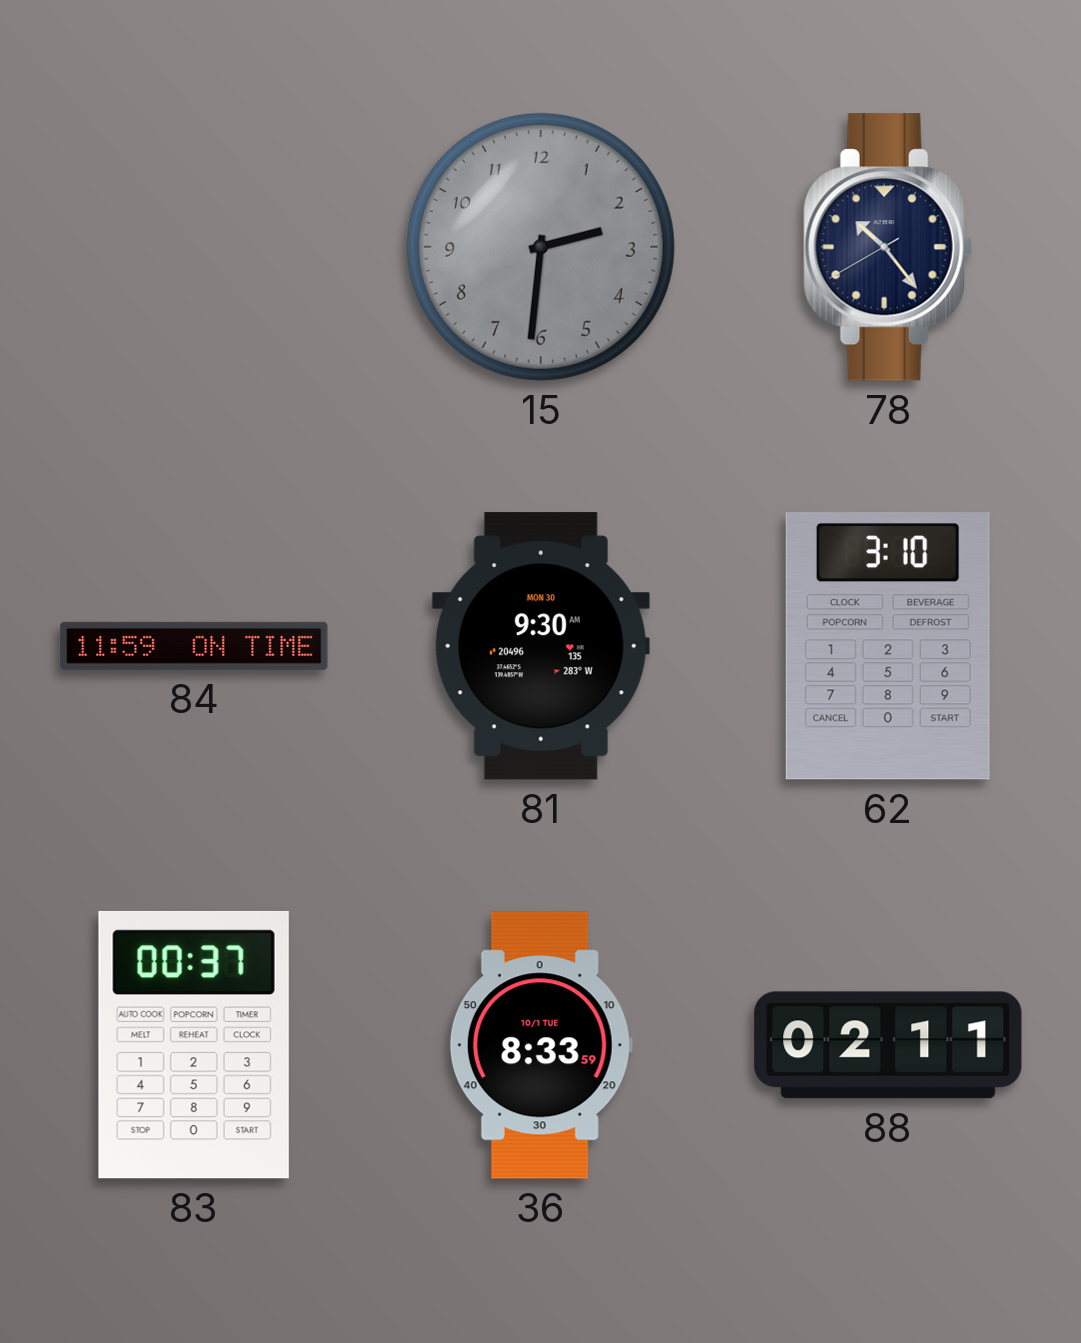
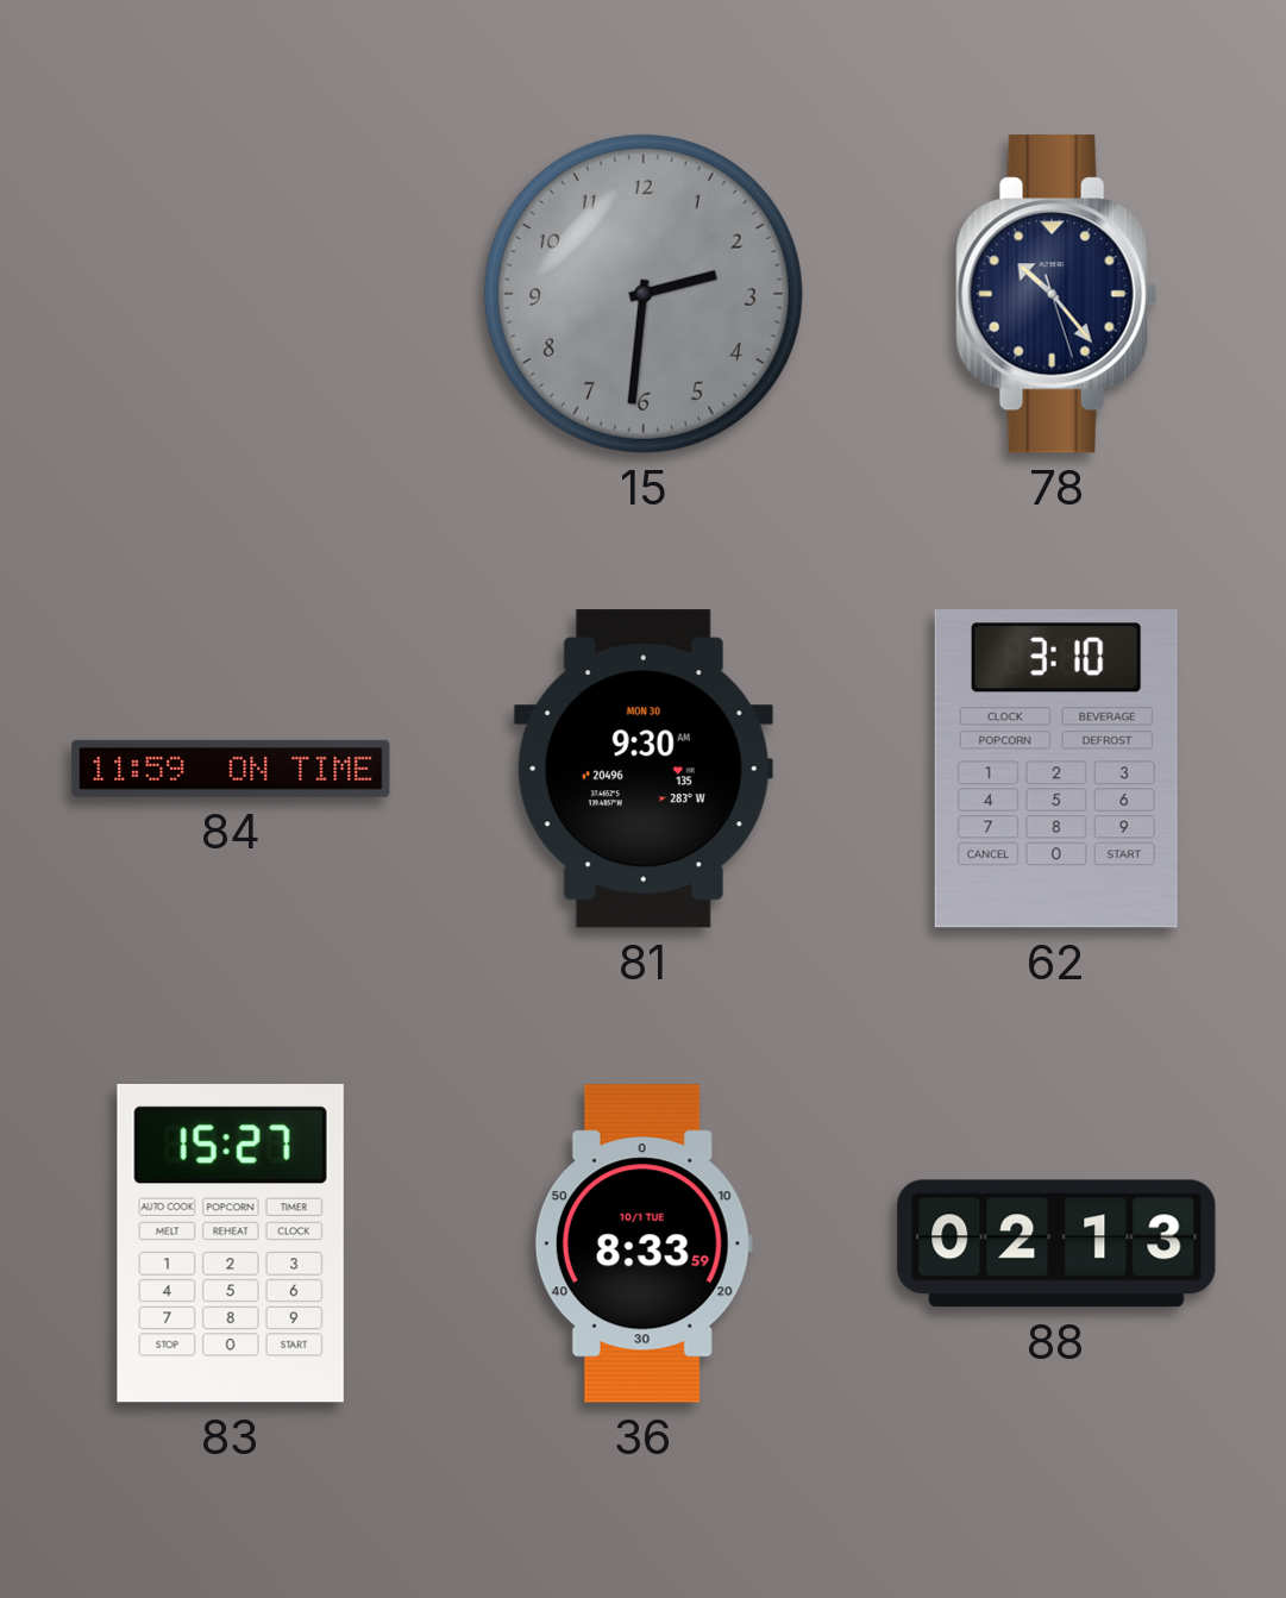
78: 10:23:40 -> 10:23:27
83: 00:37 -> 15:27
88: 02:11 -> 02:13
